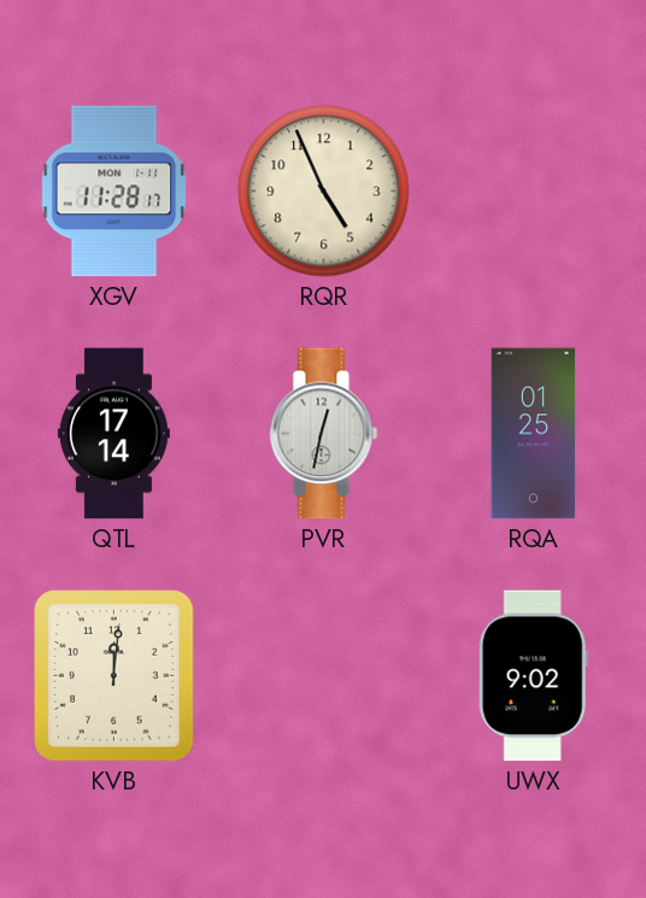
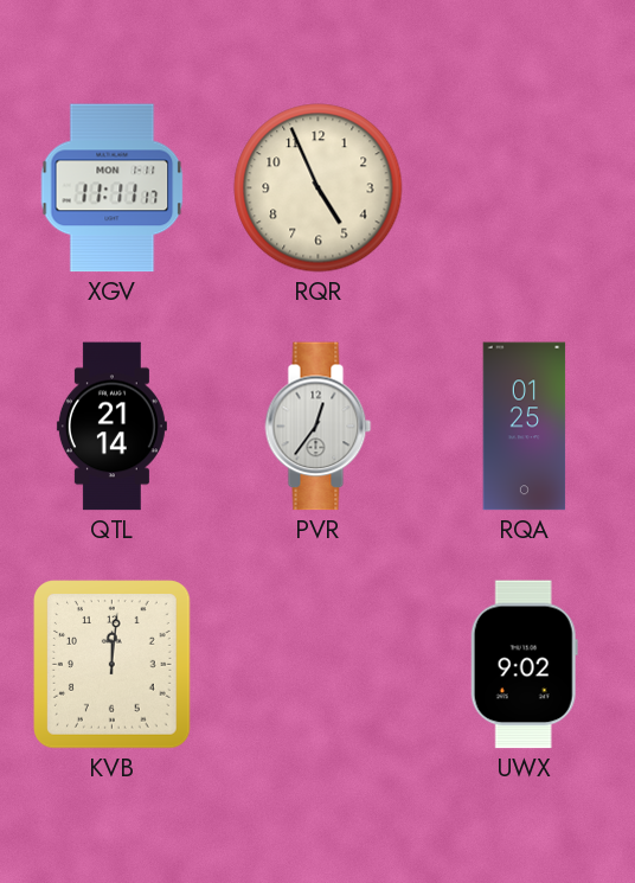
XGV: 11:28 -> 11:11
QTL: 17:14 -> 21:14
PVR: 12:32 -> 12:36
